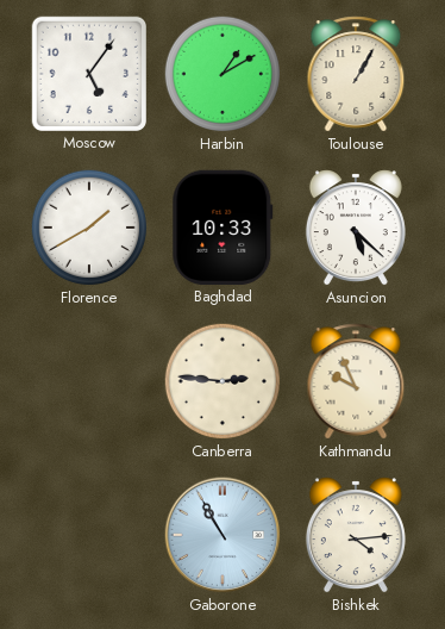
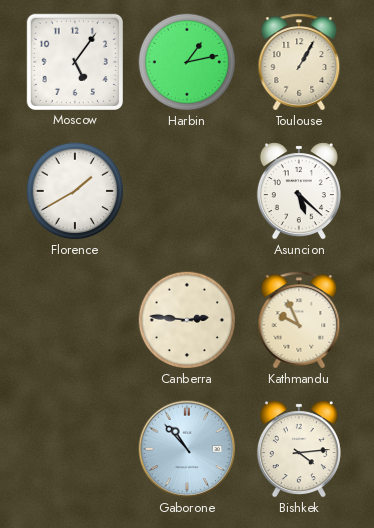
Harbin: 1:10 -> 1:13
Baghdad: 10:33 -> none
Gaborone: 10:55 -> 10:53
